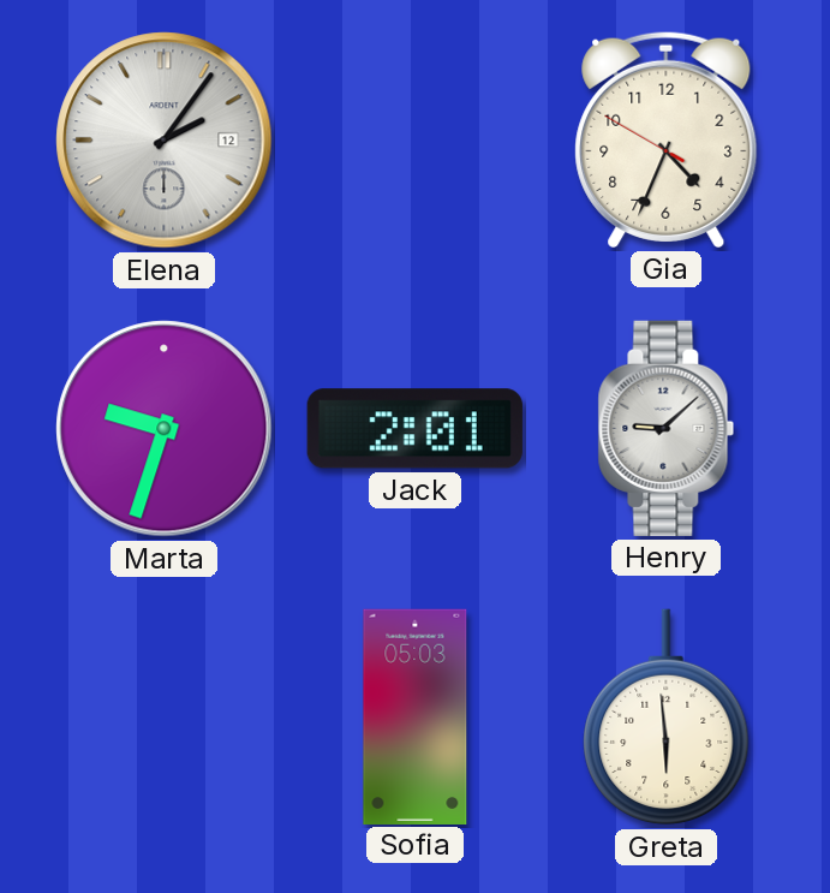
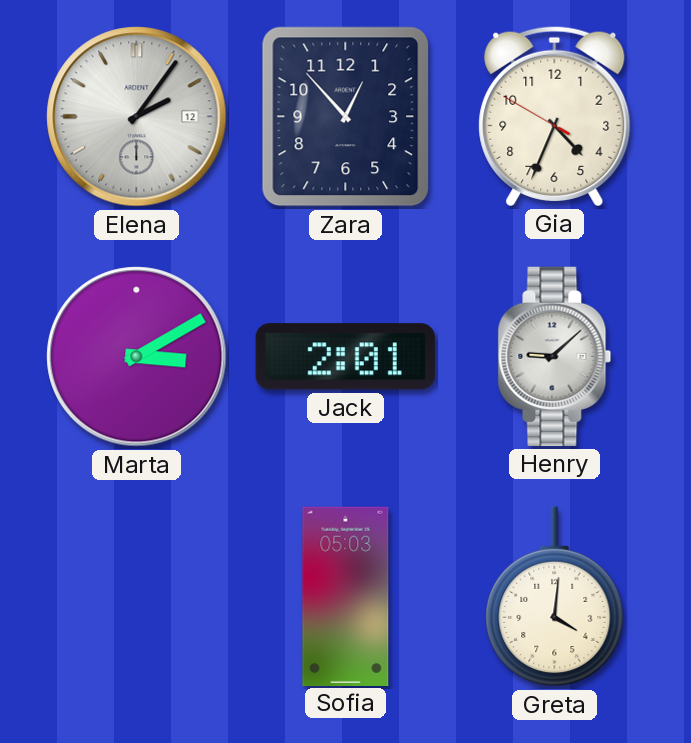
Zara: none -> 12:53
Marta: 9:33 -> 3:10
Greta: 5:59 -> 4:01
